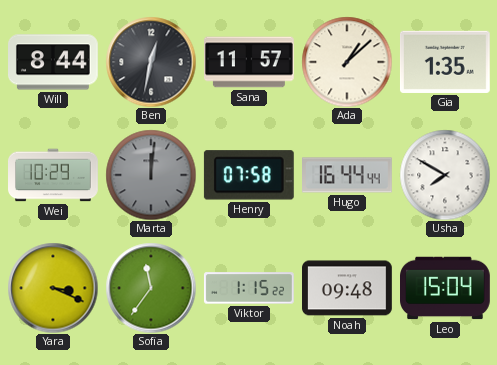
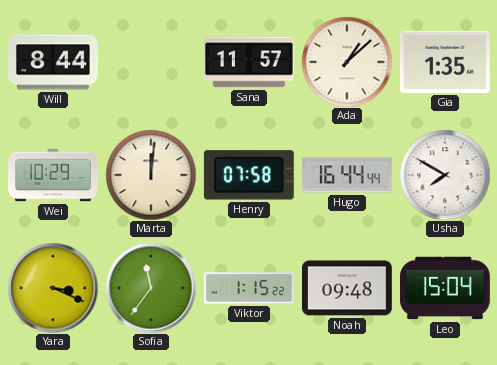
Ben: 12:32 -> none
Marta dial: grey -> cream
